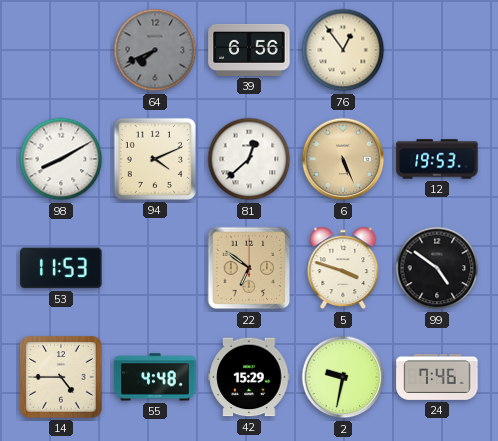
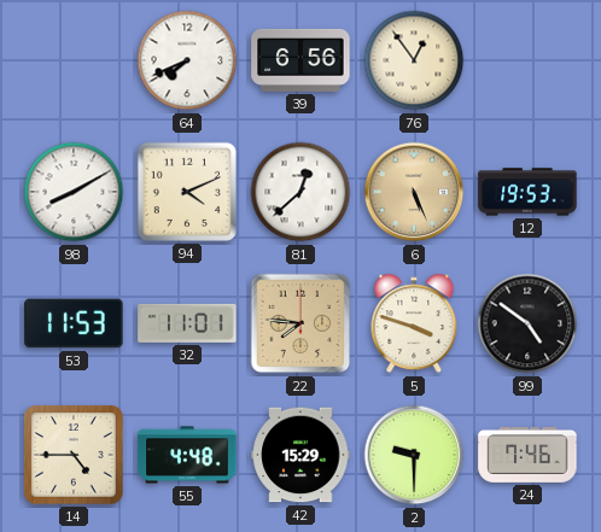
64 dial: grey -> white
32: none -> 11:01
22: 6:51 -> 7:46
2: 9:32 -> 9:30
